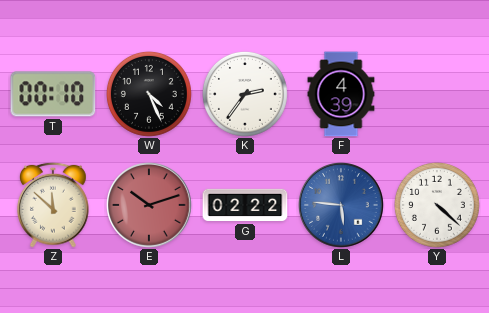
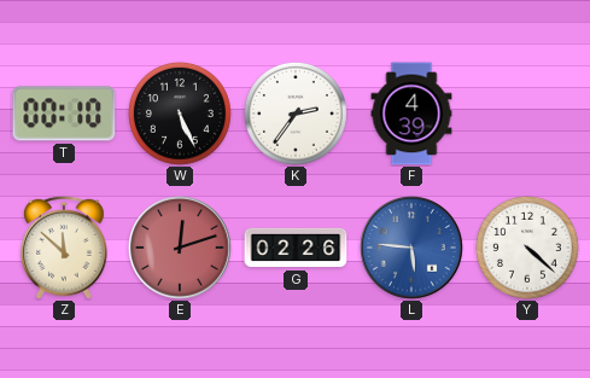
W: 4:26 -> 5:26
E: 10:12 -> 12:12
G: 02:22 -> 02:26
